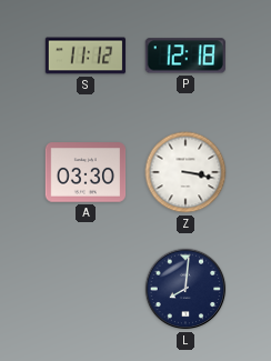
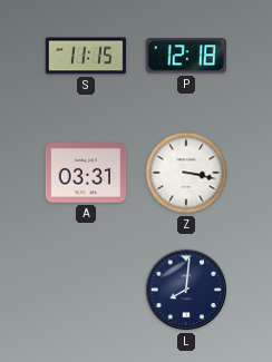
S: 11:12 -> 11:15
A: 03:30 -> 03:31
